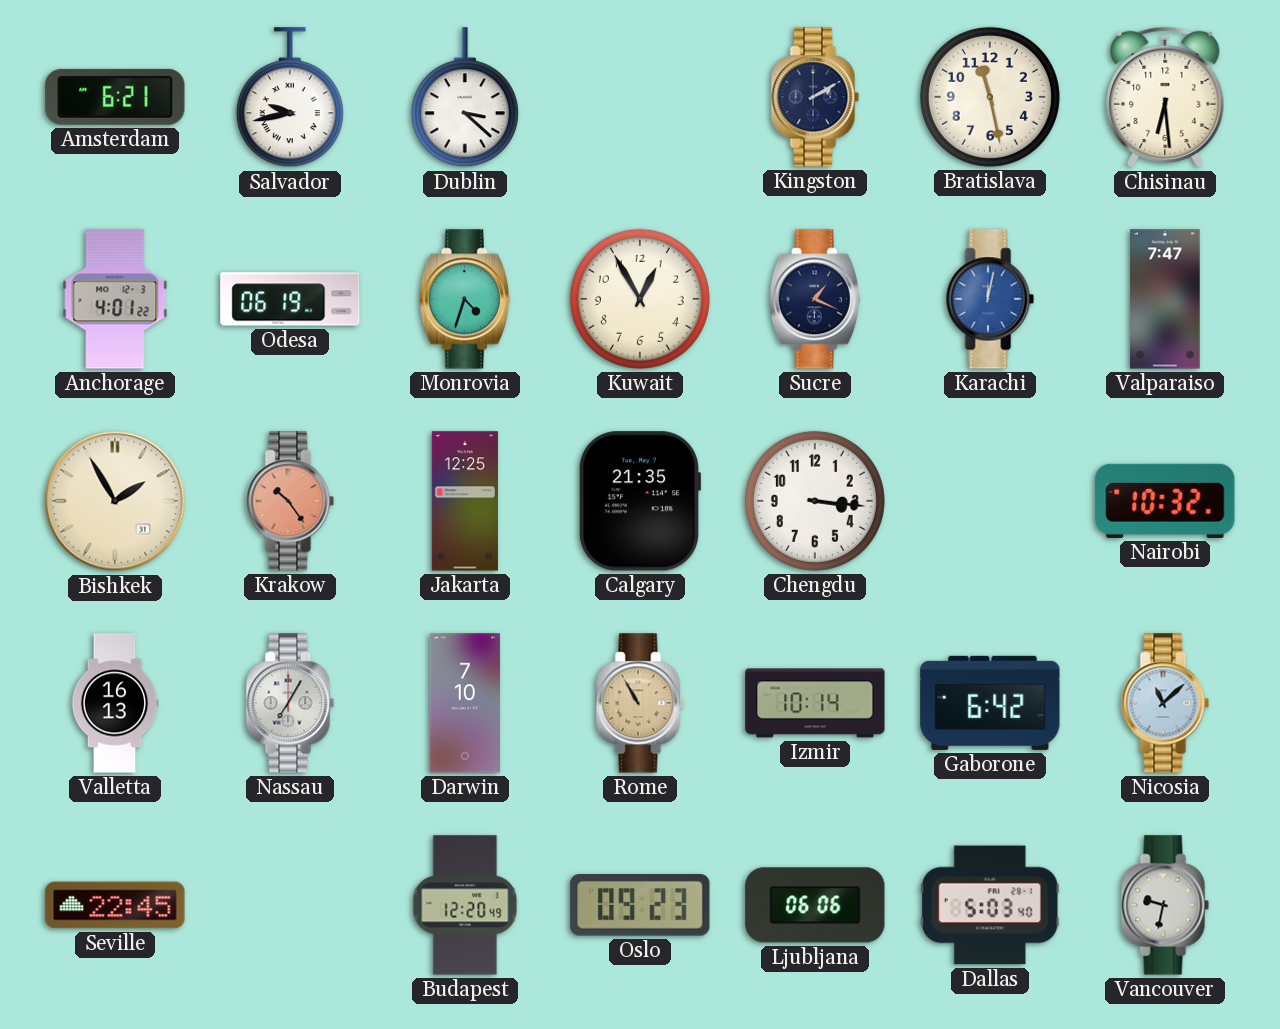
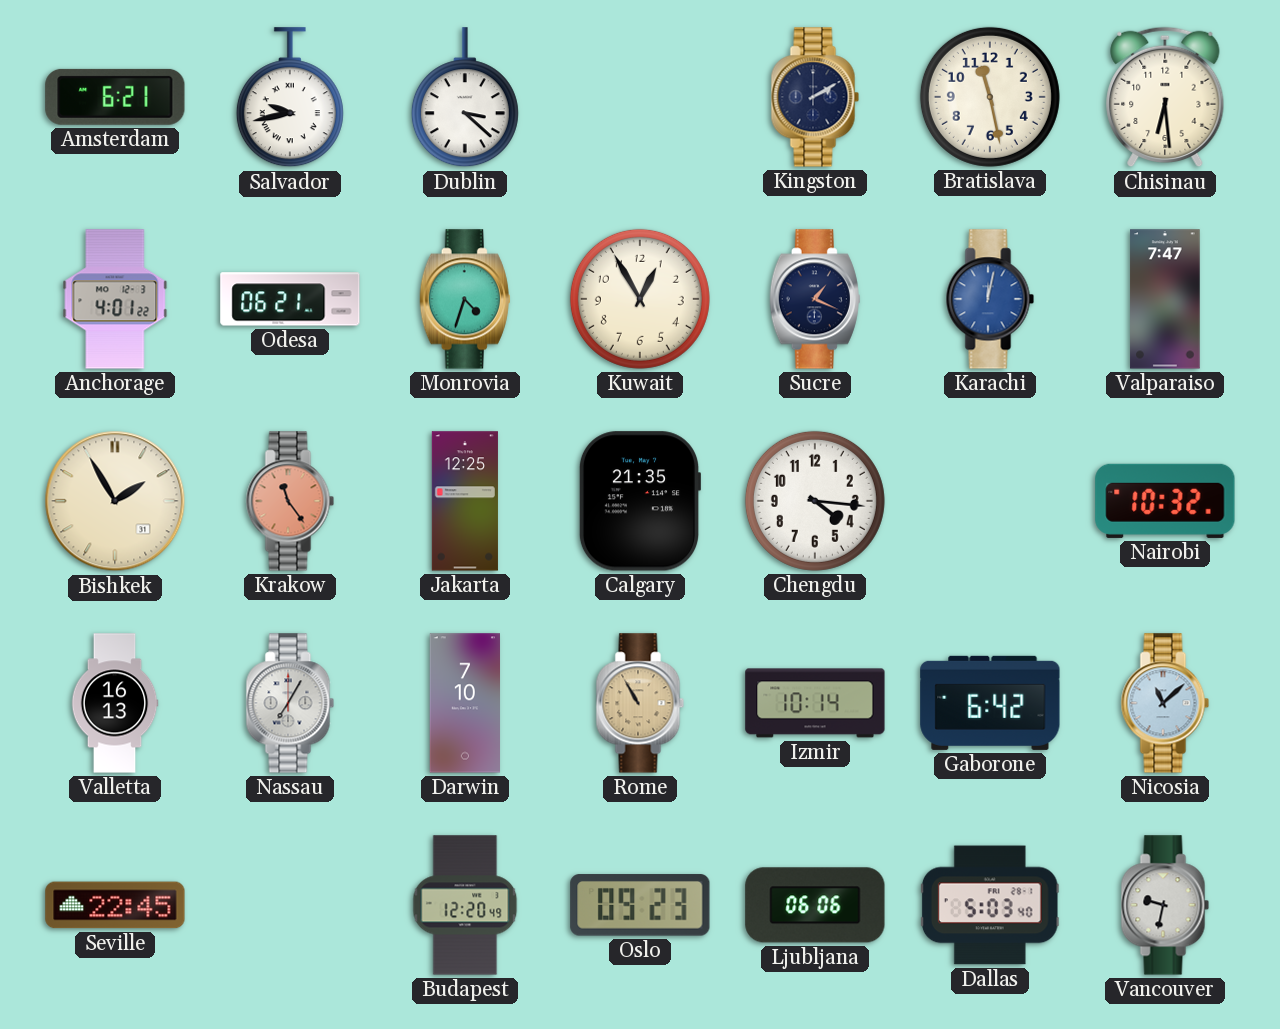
Odesa: 06:19 -> 06:21
Krakow: 10:24 -> 11:24
Chengdu: 3:16 -> 4:16
